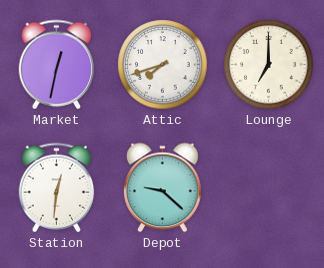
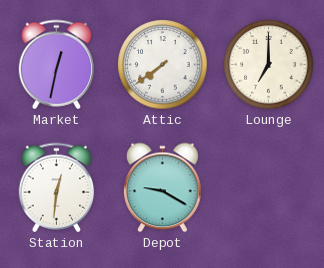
Attic: 7:42 -> 7:39
Depot: 9:22 -> 9:20
